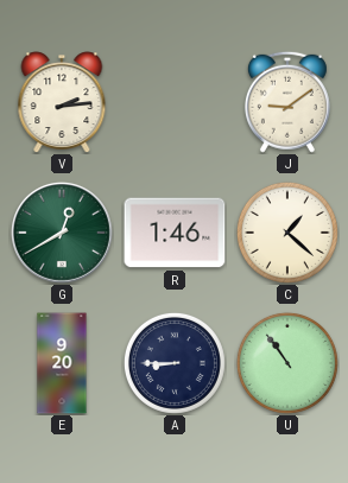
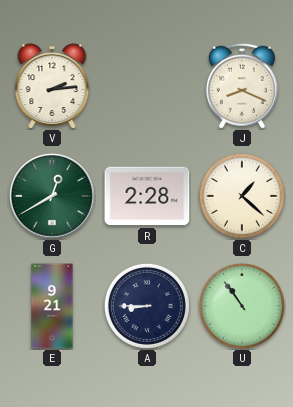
J: 9:09 -> 8:19
R: 1:46 -> 2:28
E: 9:20 -> 9:21
